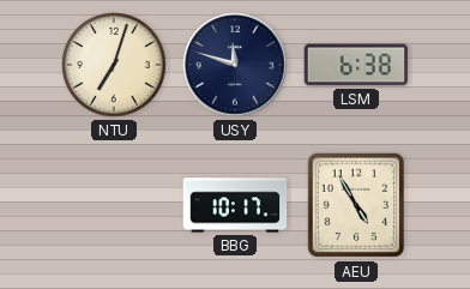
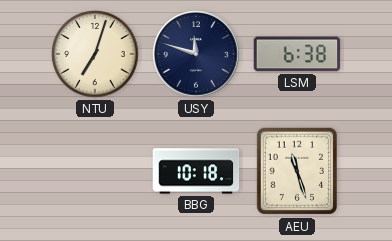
BBG: 10:17 -> 10:18
AEU: 4:55 -> 11:27
